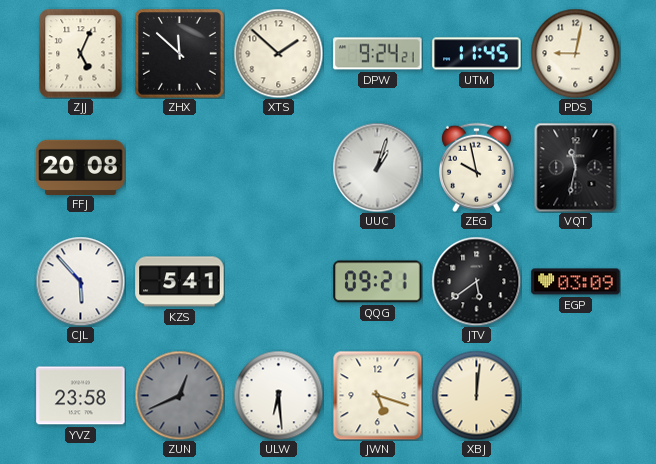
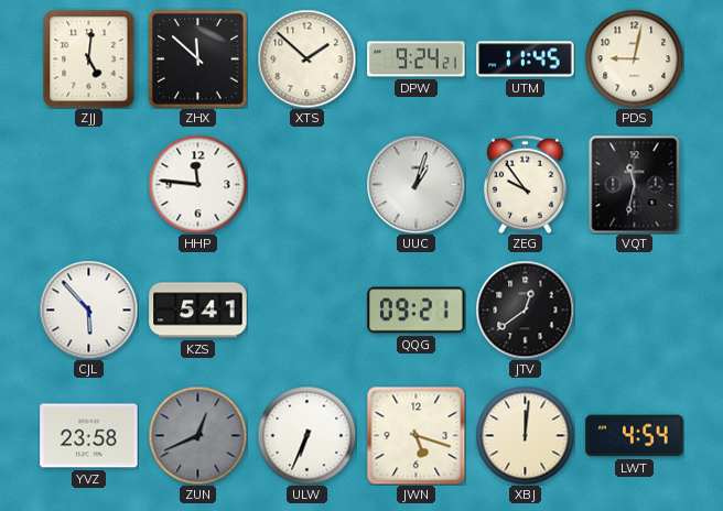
ZJJ: 5:04 -> 5:01
FFJ: 20:08 -> none
HHP: none -> 11:46
ZEG: 9:58 -> 9:54
JTV: 5:39 -> 12:39
EGP: 03:09 -> none
ULW: 6:29 -> 6:34
LWT: none -> 4:54
